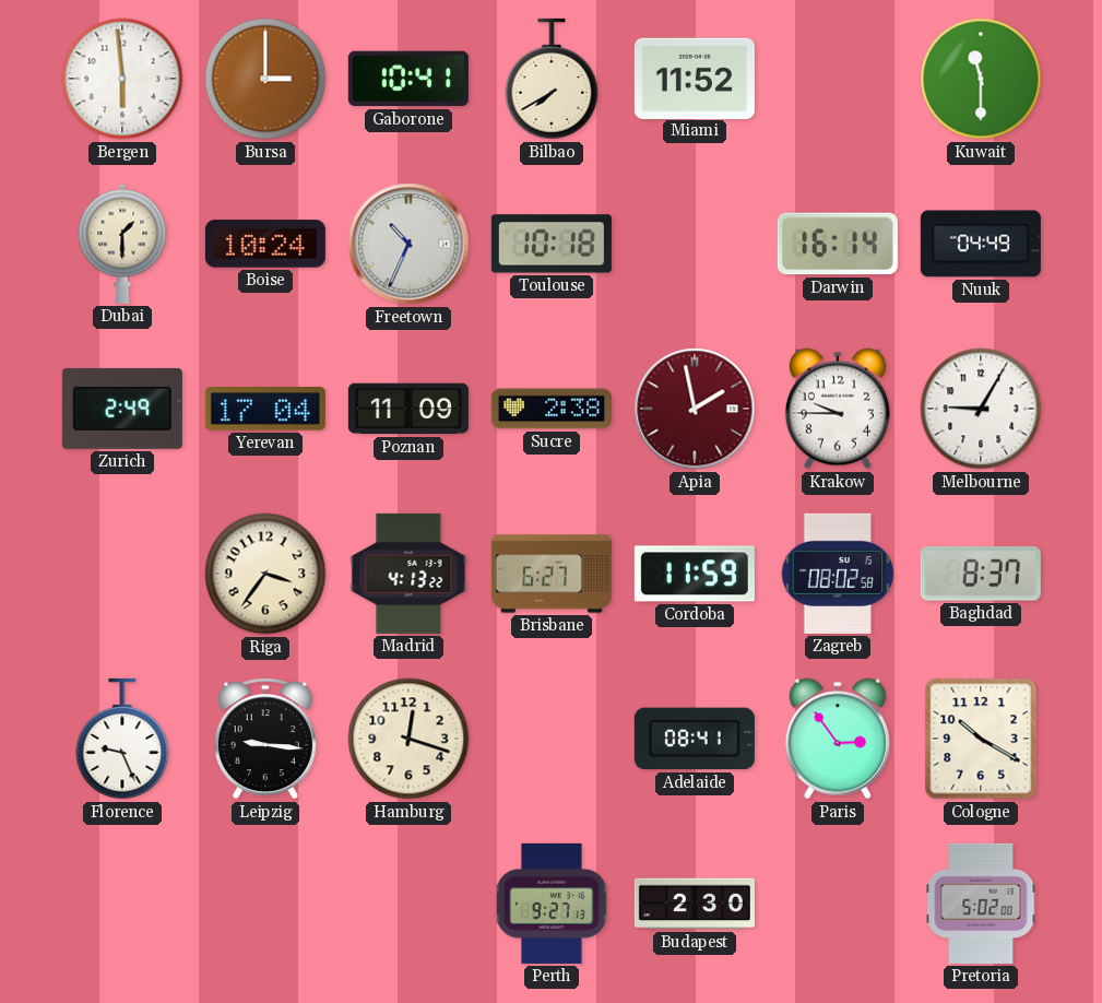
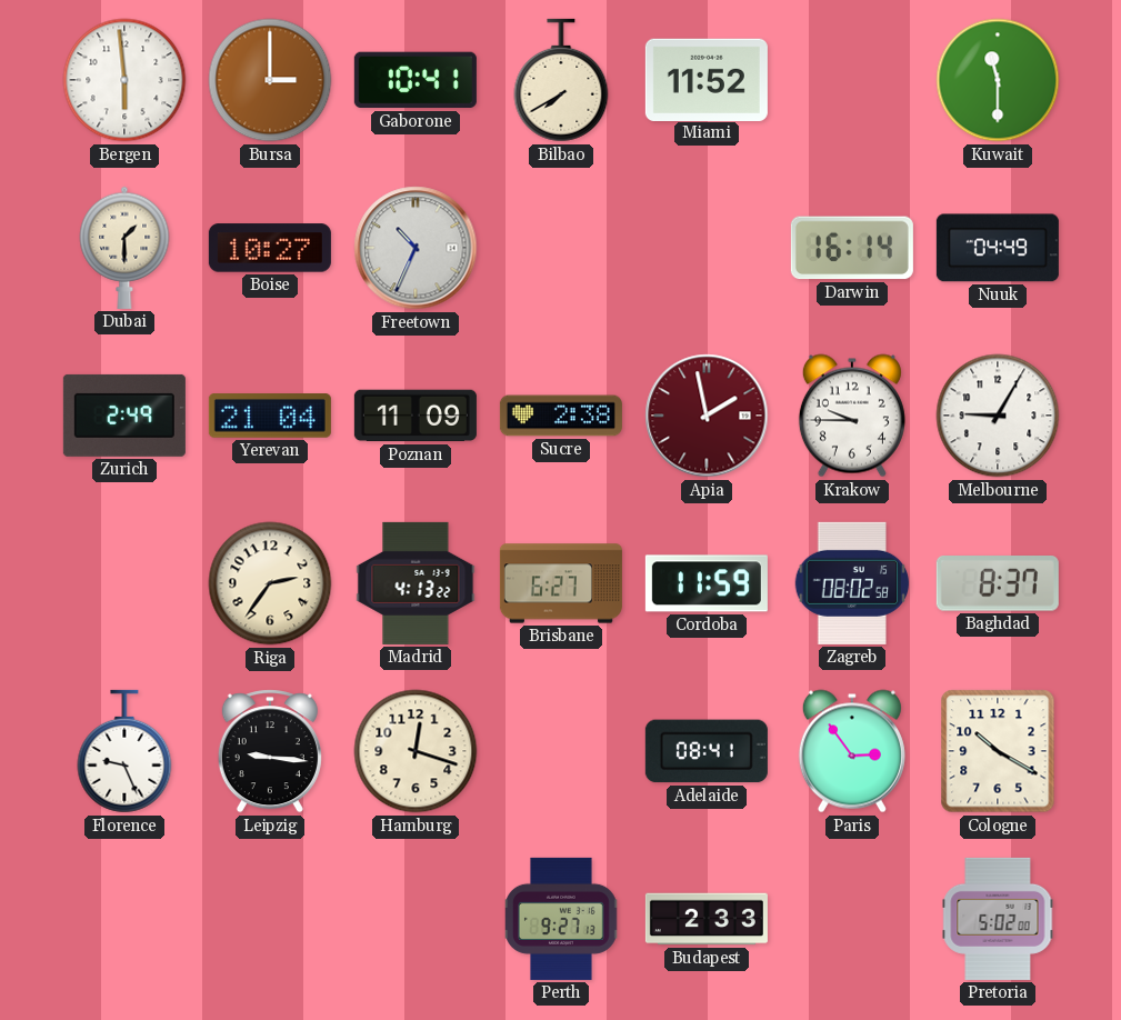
Boise: 10:24 -> 10:27
Toulouse: 10:18 -> none
Yerevan: 17:04 -> 21:04
Riga: 3:36 -> 2:36
Budapest: 2:30 -> 2:33
